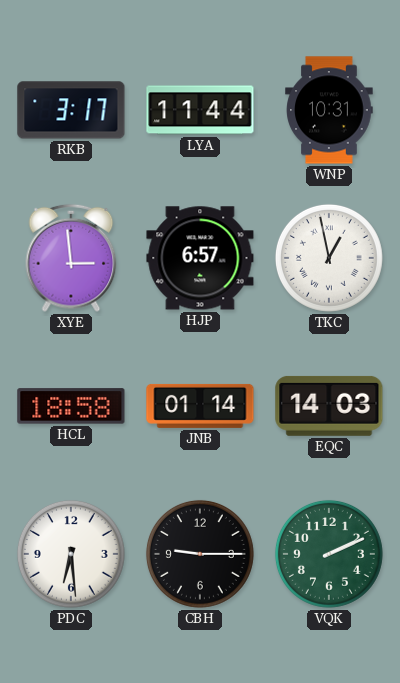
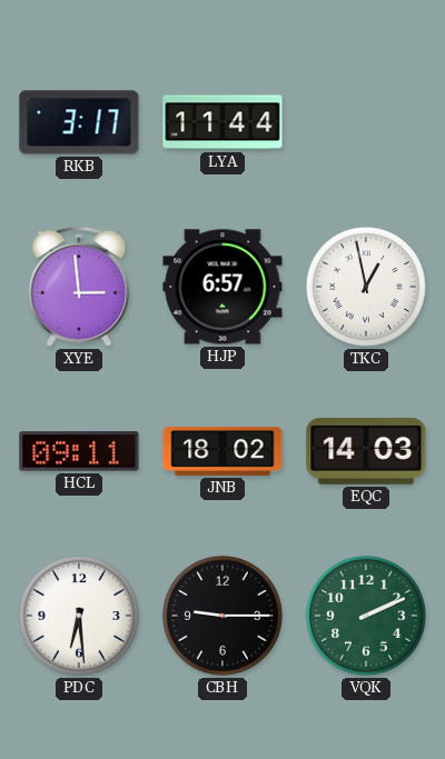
WNP: 10:31 -> none
HCL: 18:58 -> 09:11
JNB: 01:14 -> 18:02
